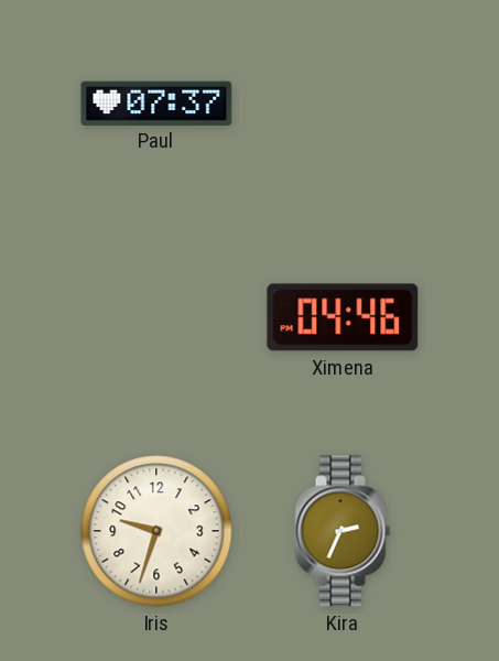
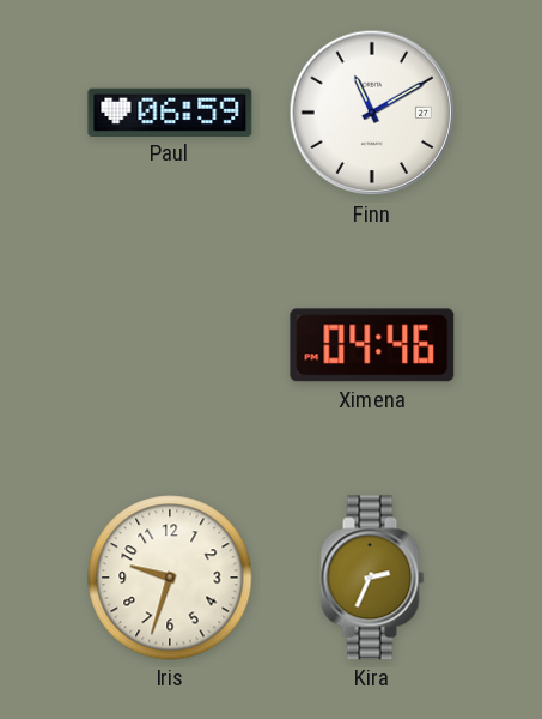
Paul: 07:37 -> 06:59
Finn: none -> 11:10
